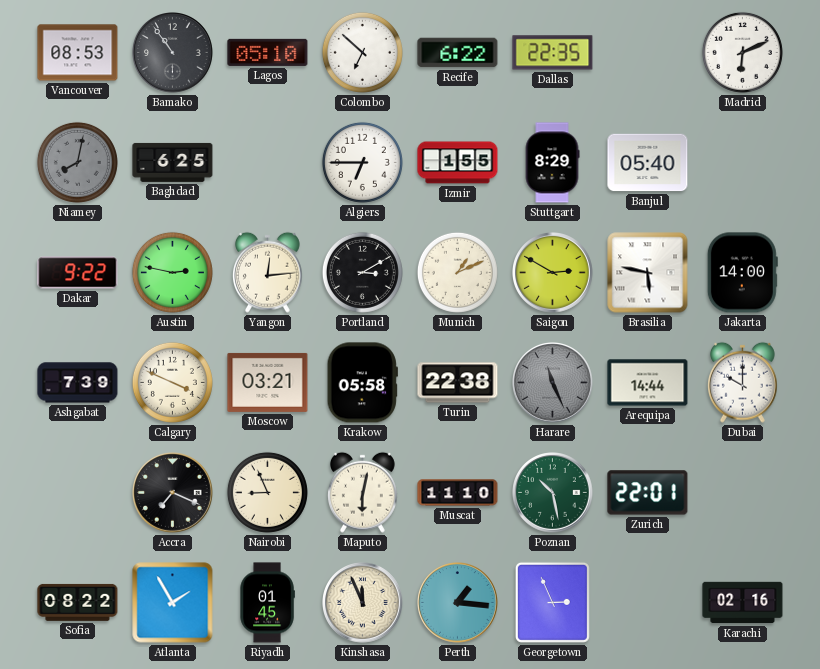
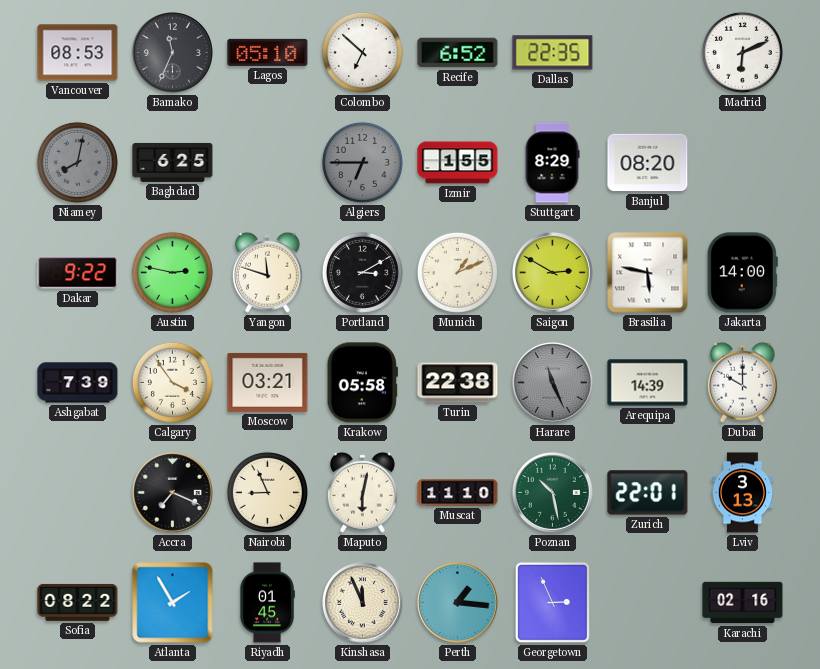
Bamako: 10:54 -> 11:34
Recife: 6:22 -> 6:52
Algiers dial: white -> grey
Banjul: 05:40 -> 08:20
Yangon: 12:14 -> 11:48
Calgary: 3:49 -> 3:54
Arequipa: 14:44 -> 14:39
Lviv: none -> 3:13
